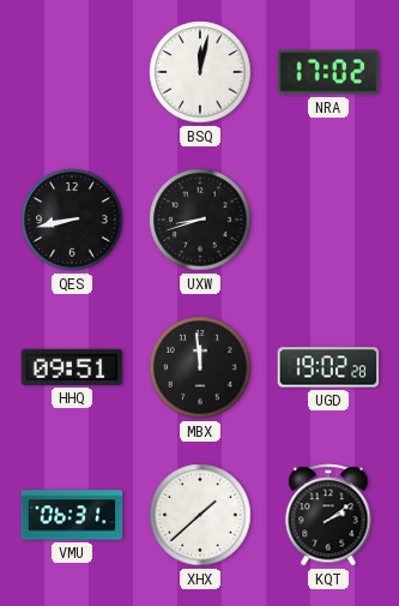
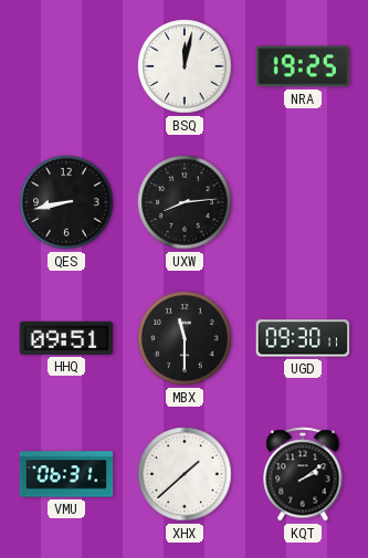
NRA: 17:02 -> 19:25
UXW: 8:42 -> 8:14
MBX: 11:59 -> 11:30
UGD: 19:02 -> 09:30
